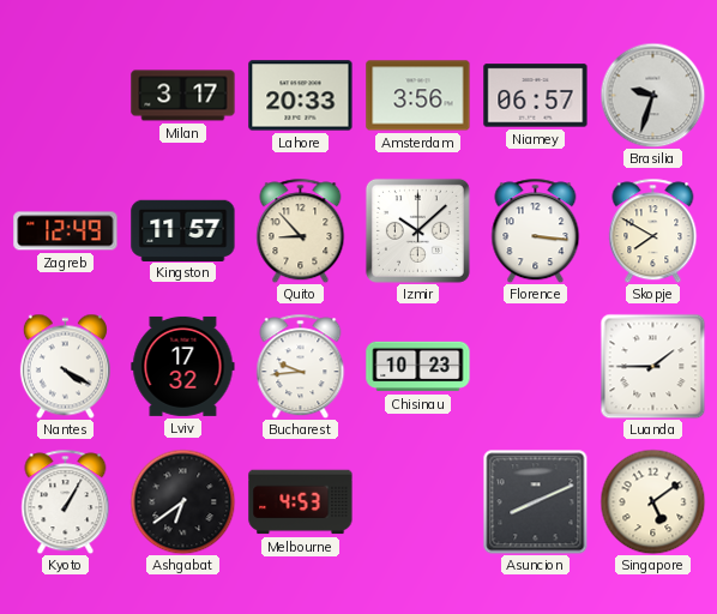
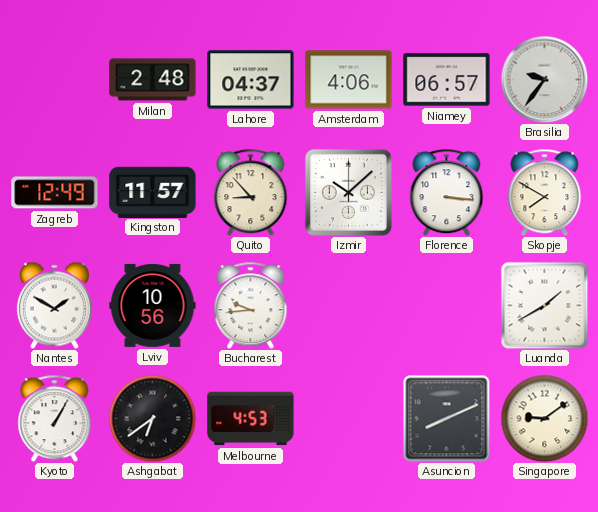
Milan: 3:17 -> 2:48
Lahore: 20:33 -> 04:37
Amsterdam: 3:56 -> 4:06
Brasilia: 9:33 -> 9:36
Nantes: 4:20 -> 1:50
Lviv: 17:32 -> 10:56
Chisinau: 10:23 -> none
Luanda: 1:45 -> 1:40
Singapore: 5:09 -> 9:09
